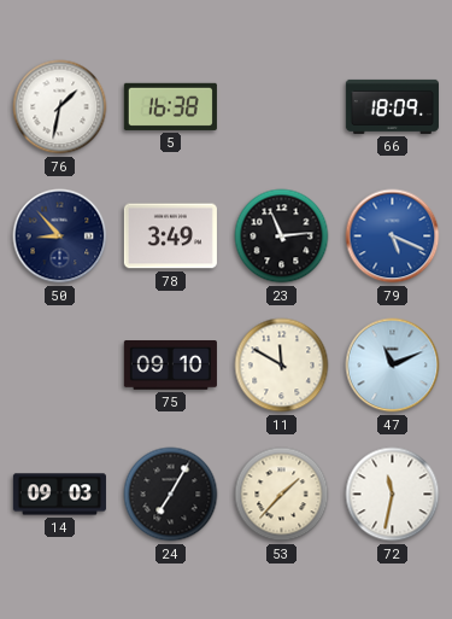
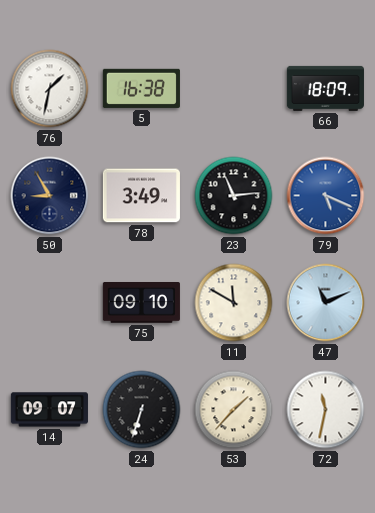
50: 8:53 -> 8:55
14: 09:03 -> 09:07
24: 7:05 -> 6:33
